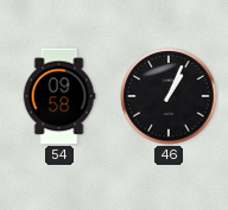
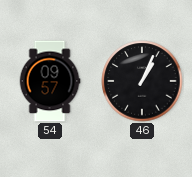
54: 09:58 -> 09:57
